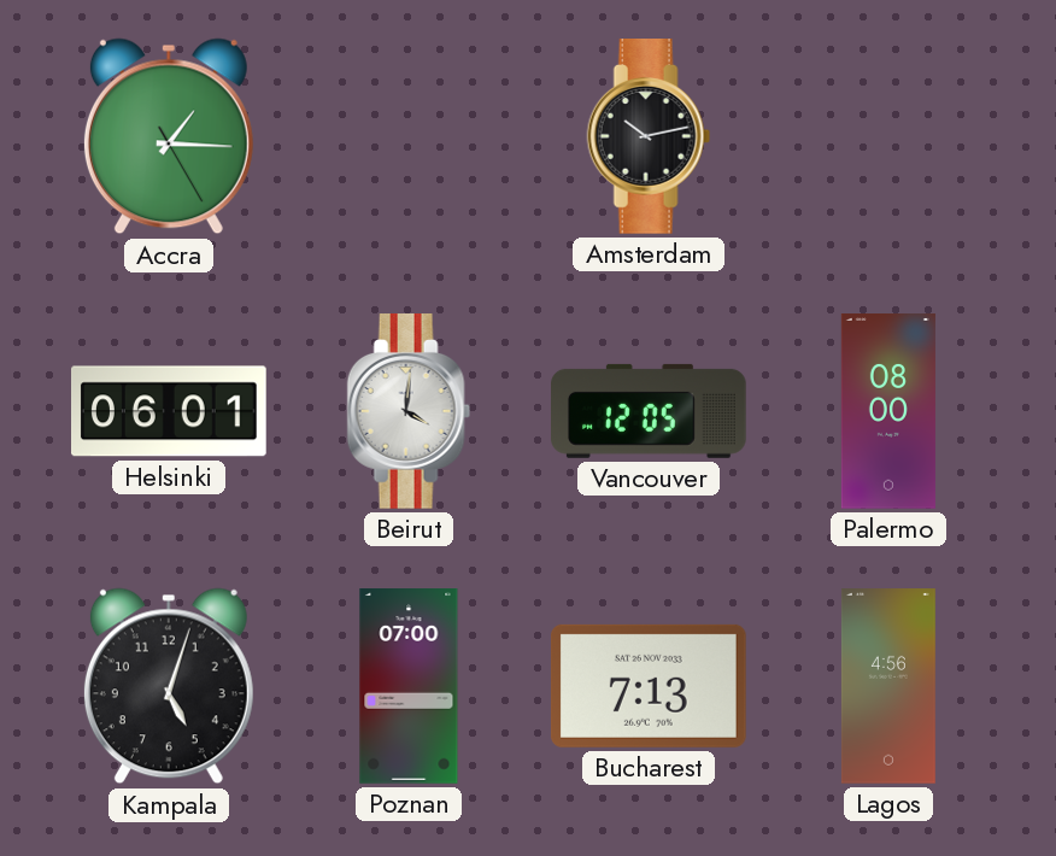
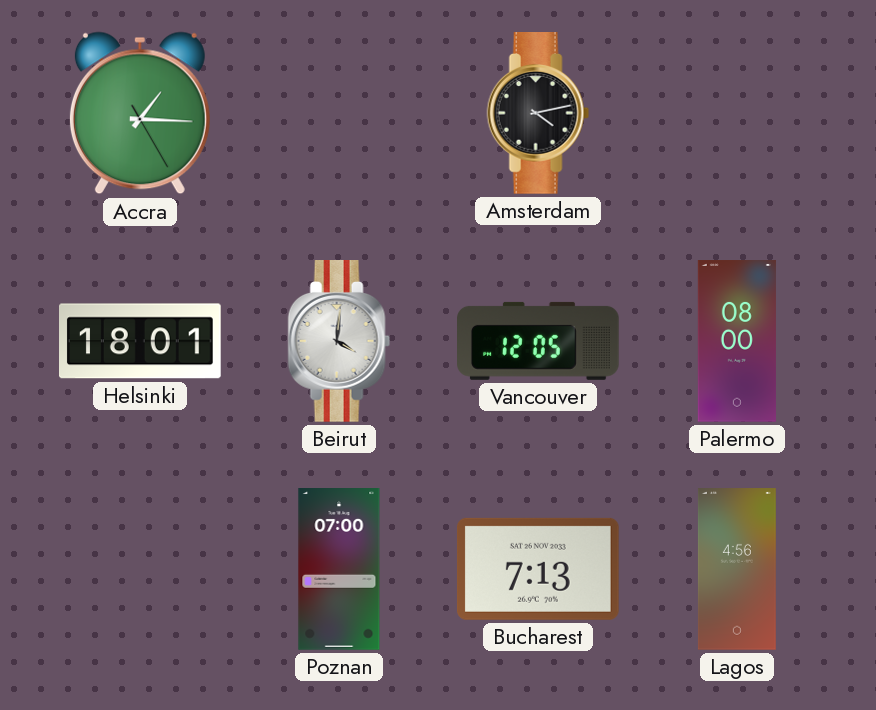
Amsterdam: 10:13 -> 4:13
Helsinki: 06:01 -> 18:01
Kampala: 5:03 -> none
